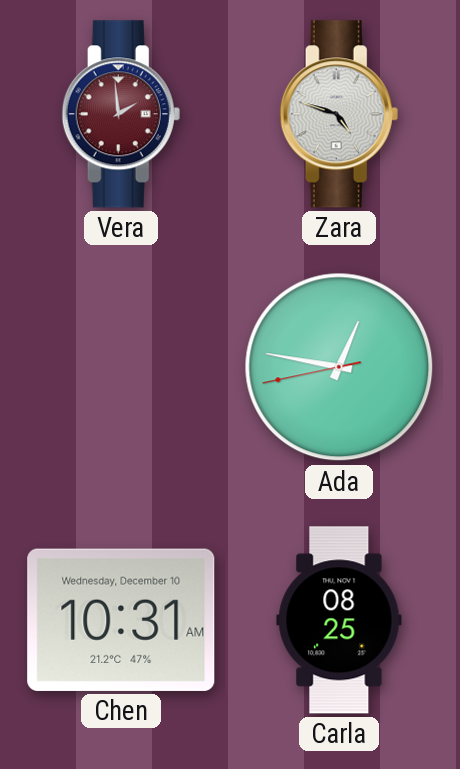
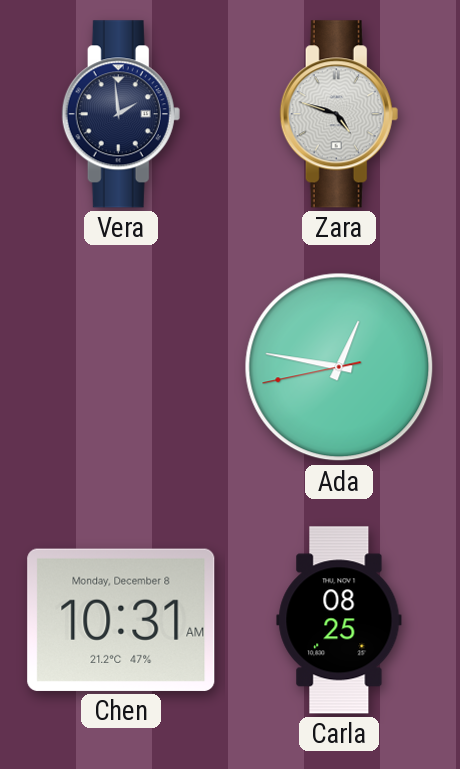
Vera dial: burgundy -> navy
Chen date: Wednesday, December 10 -> Monday, December 8
